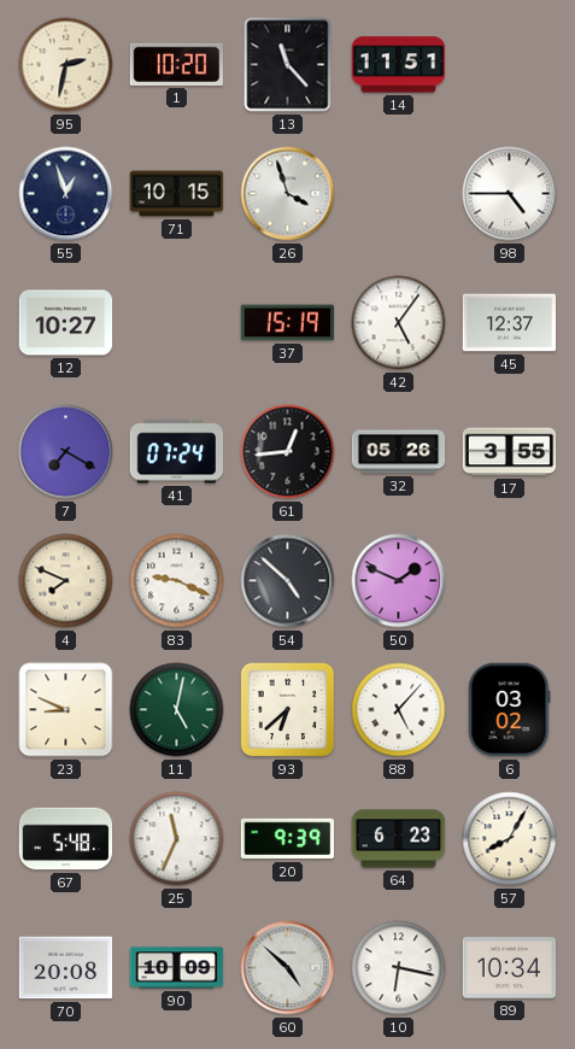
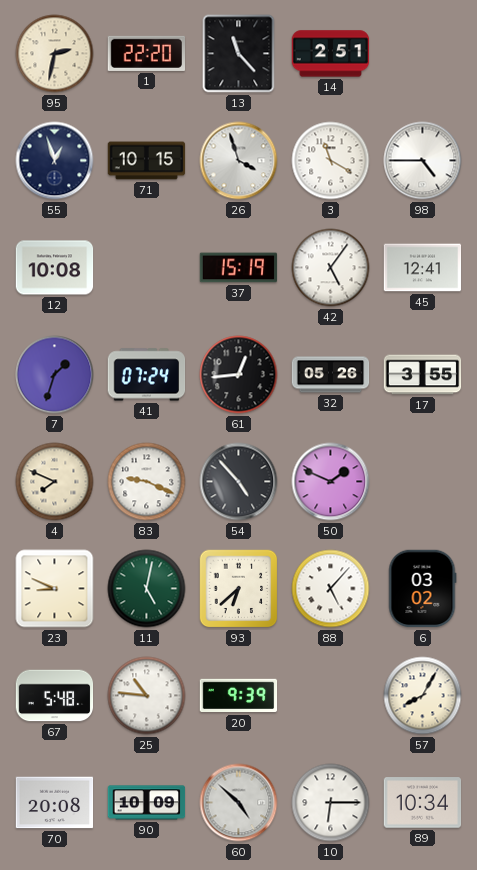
1: 10:20 -> 22:20
14: 11:51 -> 2:51
3: none -> 11:20
12: 10:27 -> 10:08
45: 12:37 -> 12:41
7: 7:20 -> 1:33
54: 4:52 -> 4:53
25: 11:34 -> 10:46
64: 6:23 -> none
10: 6:17 -> 6:15
